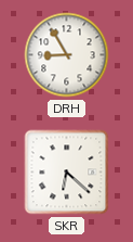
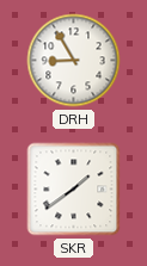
SKR: 6:22 -> 1:39
